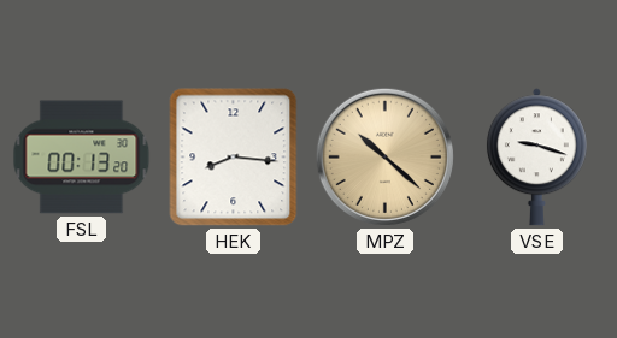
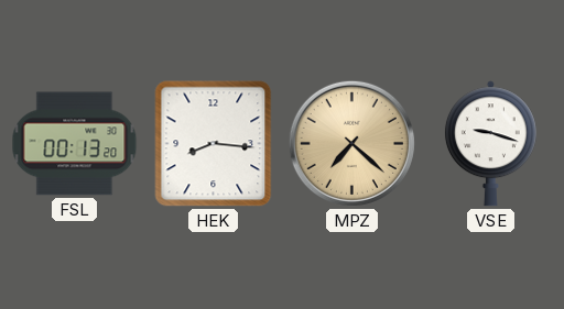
MPZ: 10:22 -> 7:22
